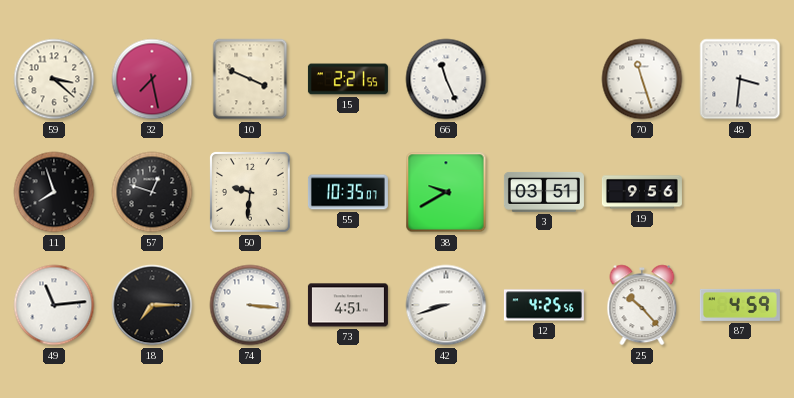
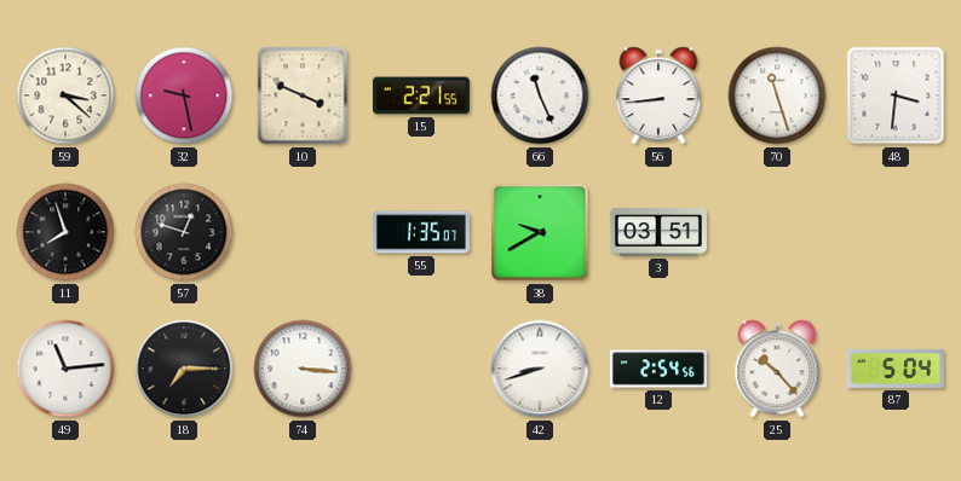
32: 7:28 -> 9:28
56: none -> 8:44
50: 9:31 -> none
55: 10:35 -> 1:35
19: 9:56 -> none
73: 4:51 -> none
12: 4:25 -> 2:54
87: 4:59 -> 5:04
